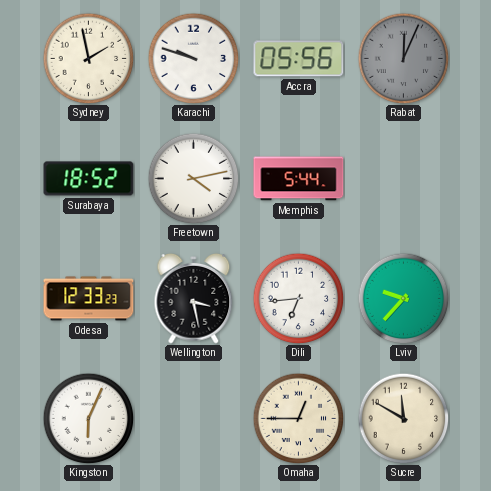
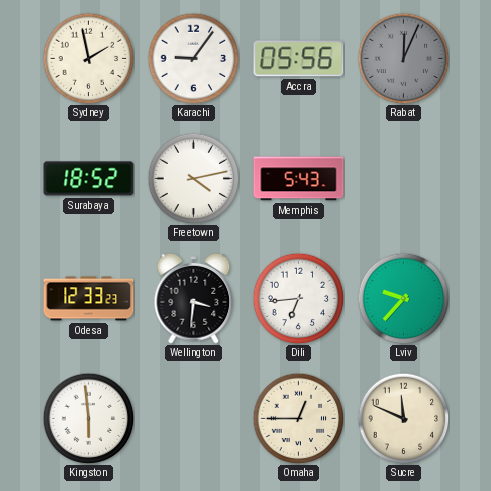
Karachi: 9:48 -> 9:06
Memphis: 5:44 -> 5:43
Wellington: 3:28 -> 3:31
Kingston: 6:04 -> 5:59
Sucre: 11:50 -> 11:49
